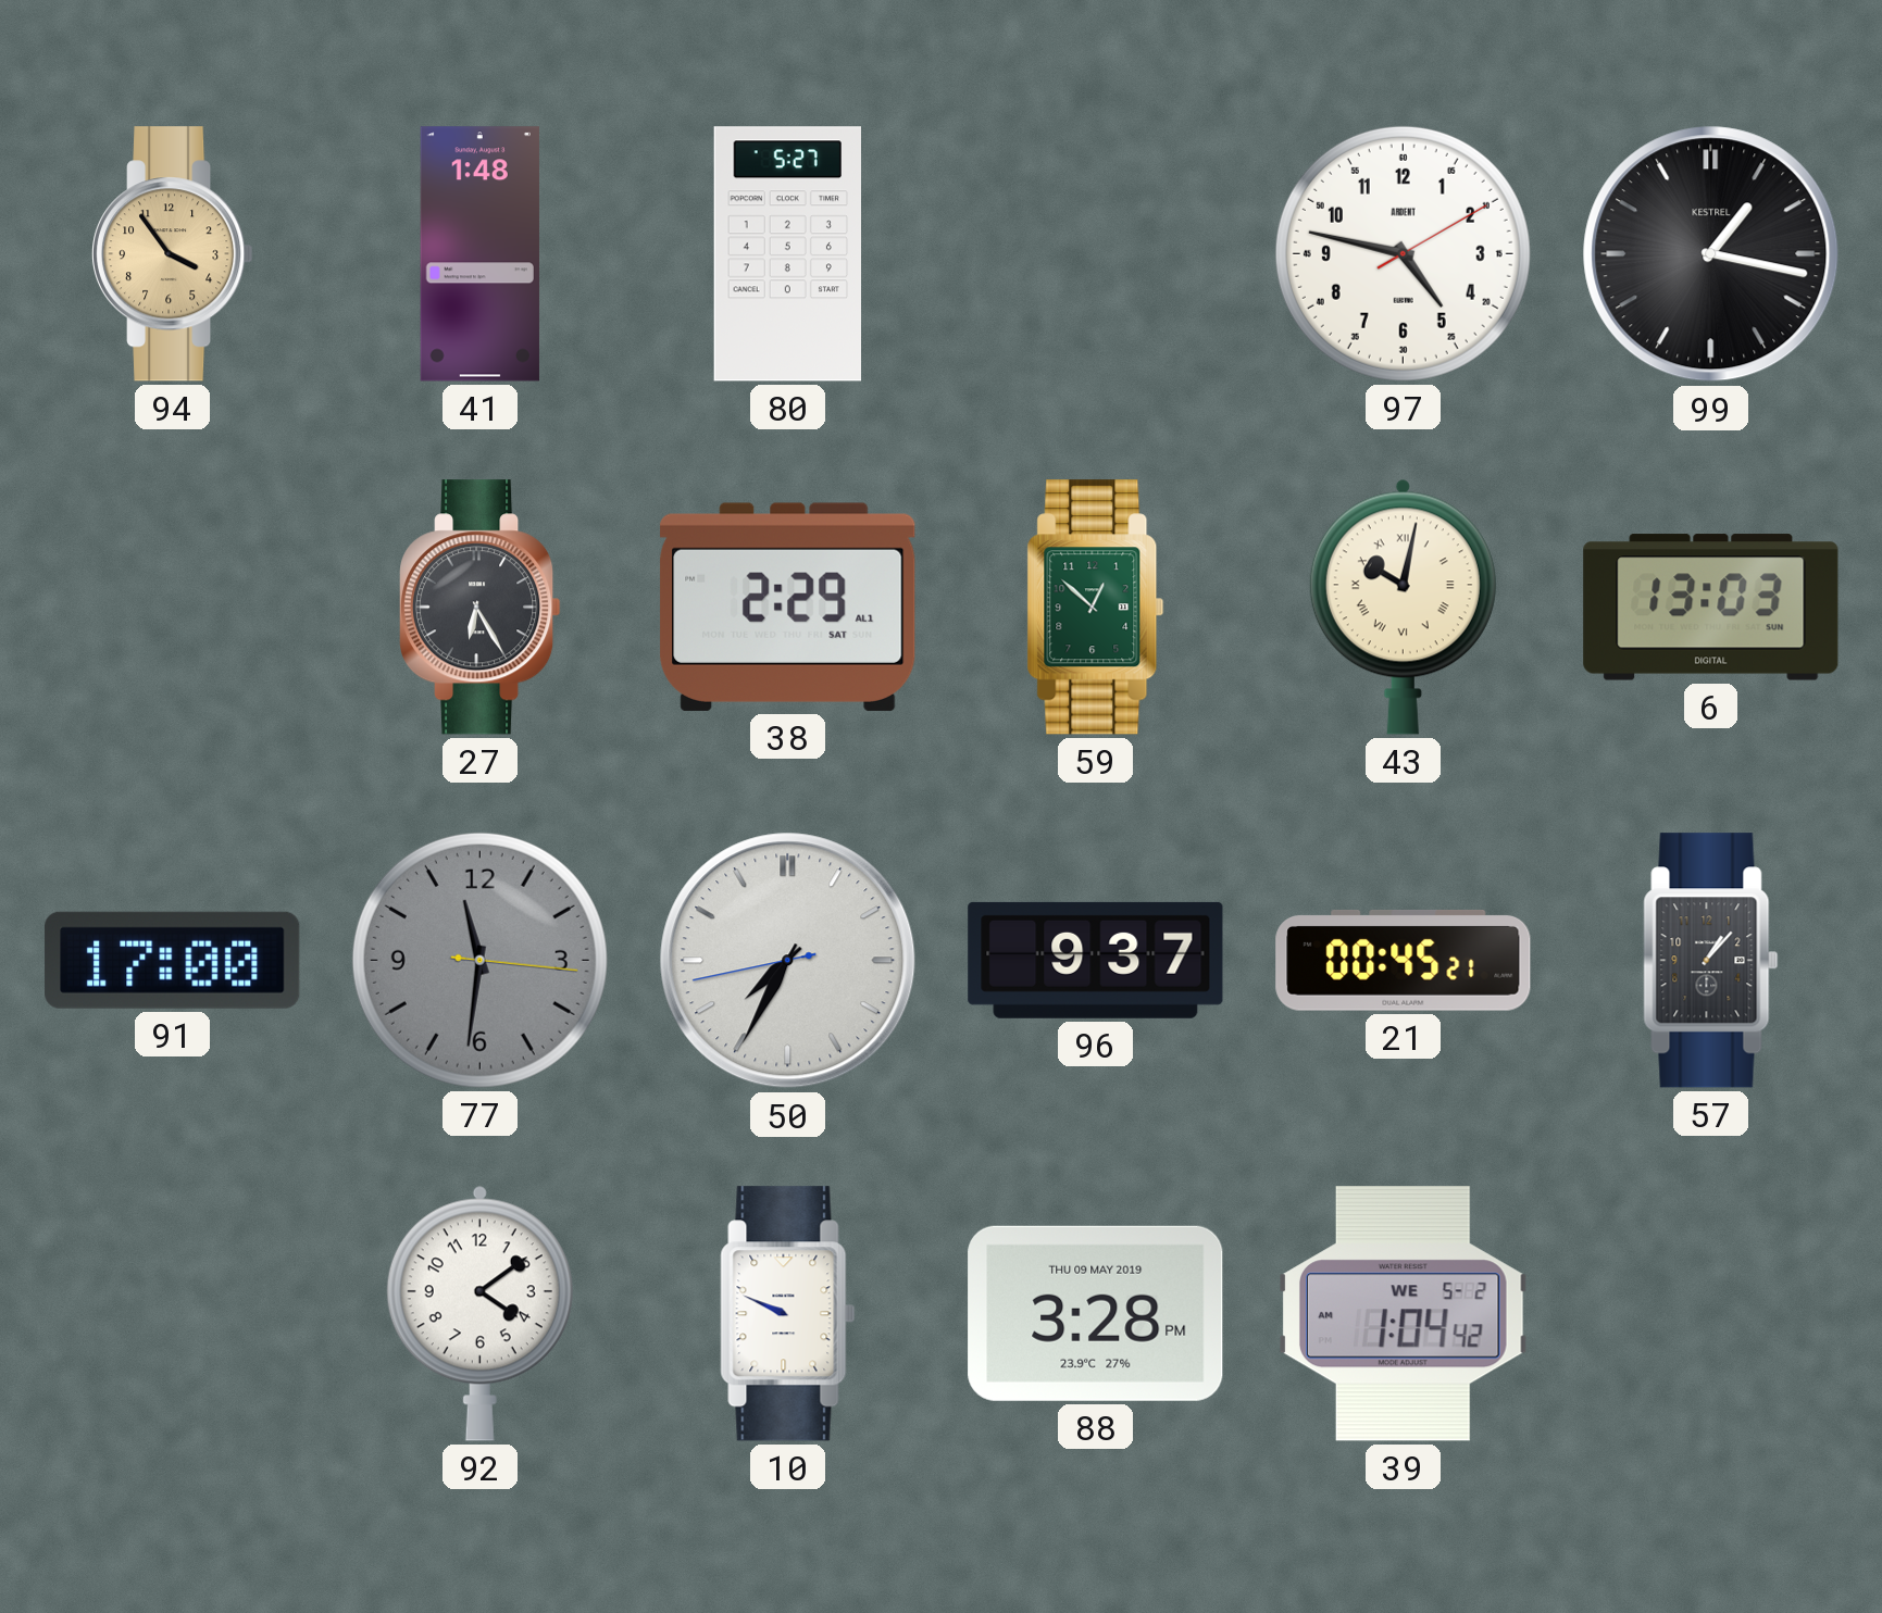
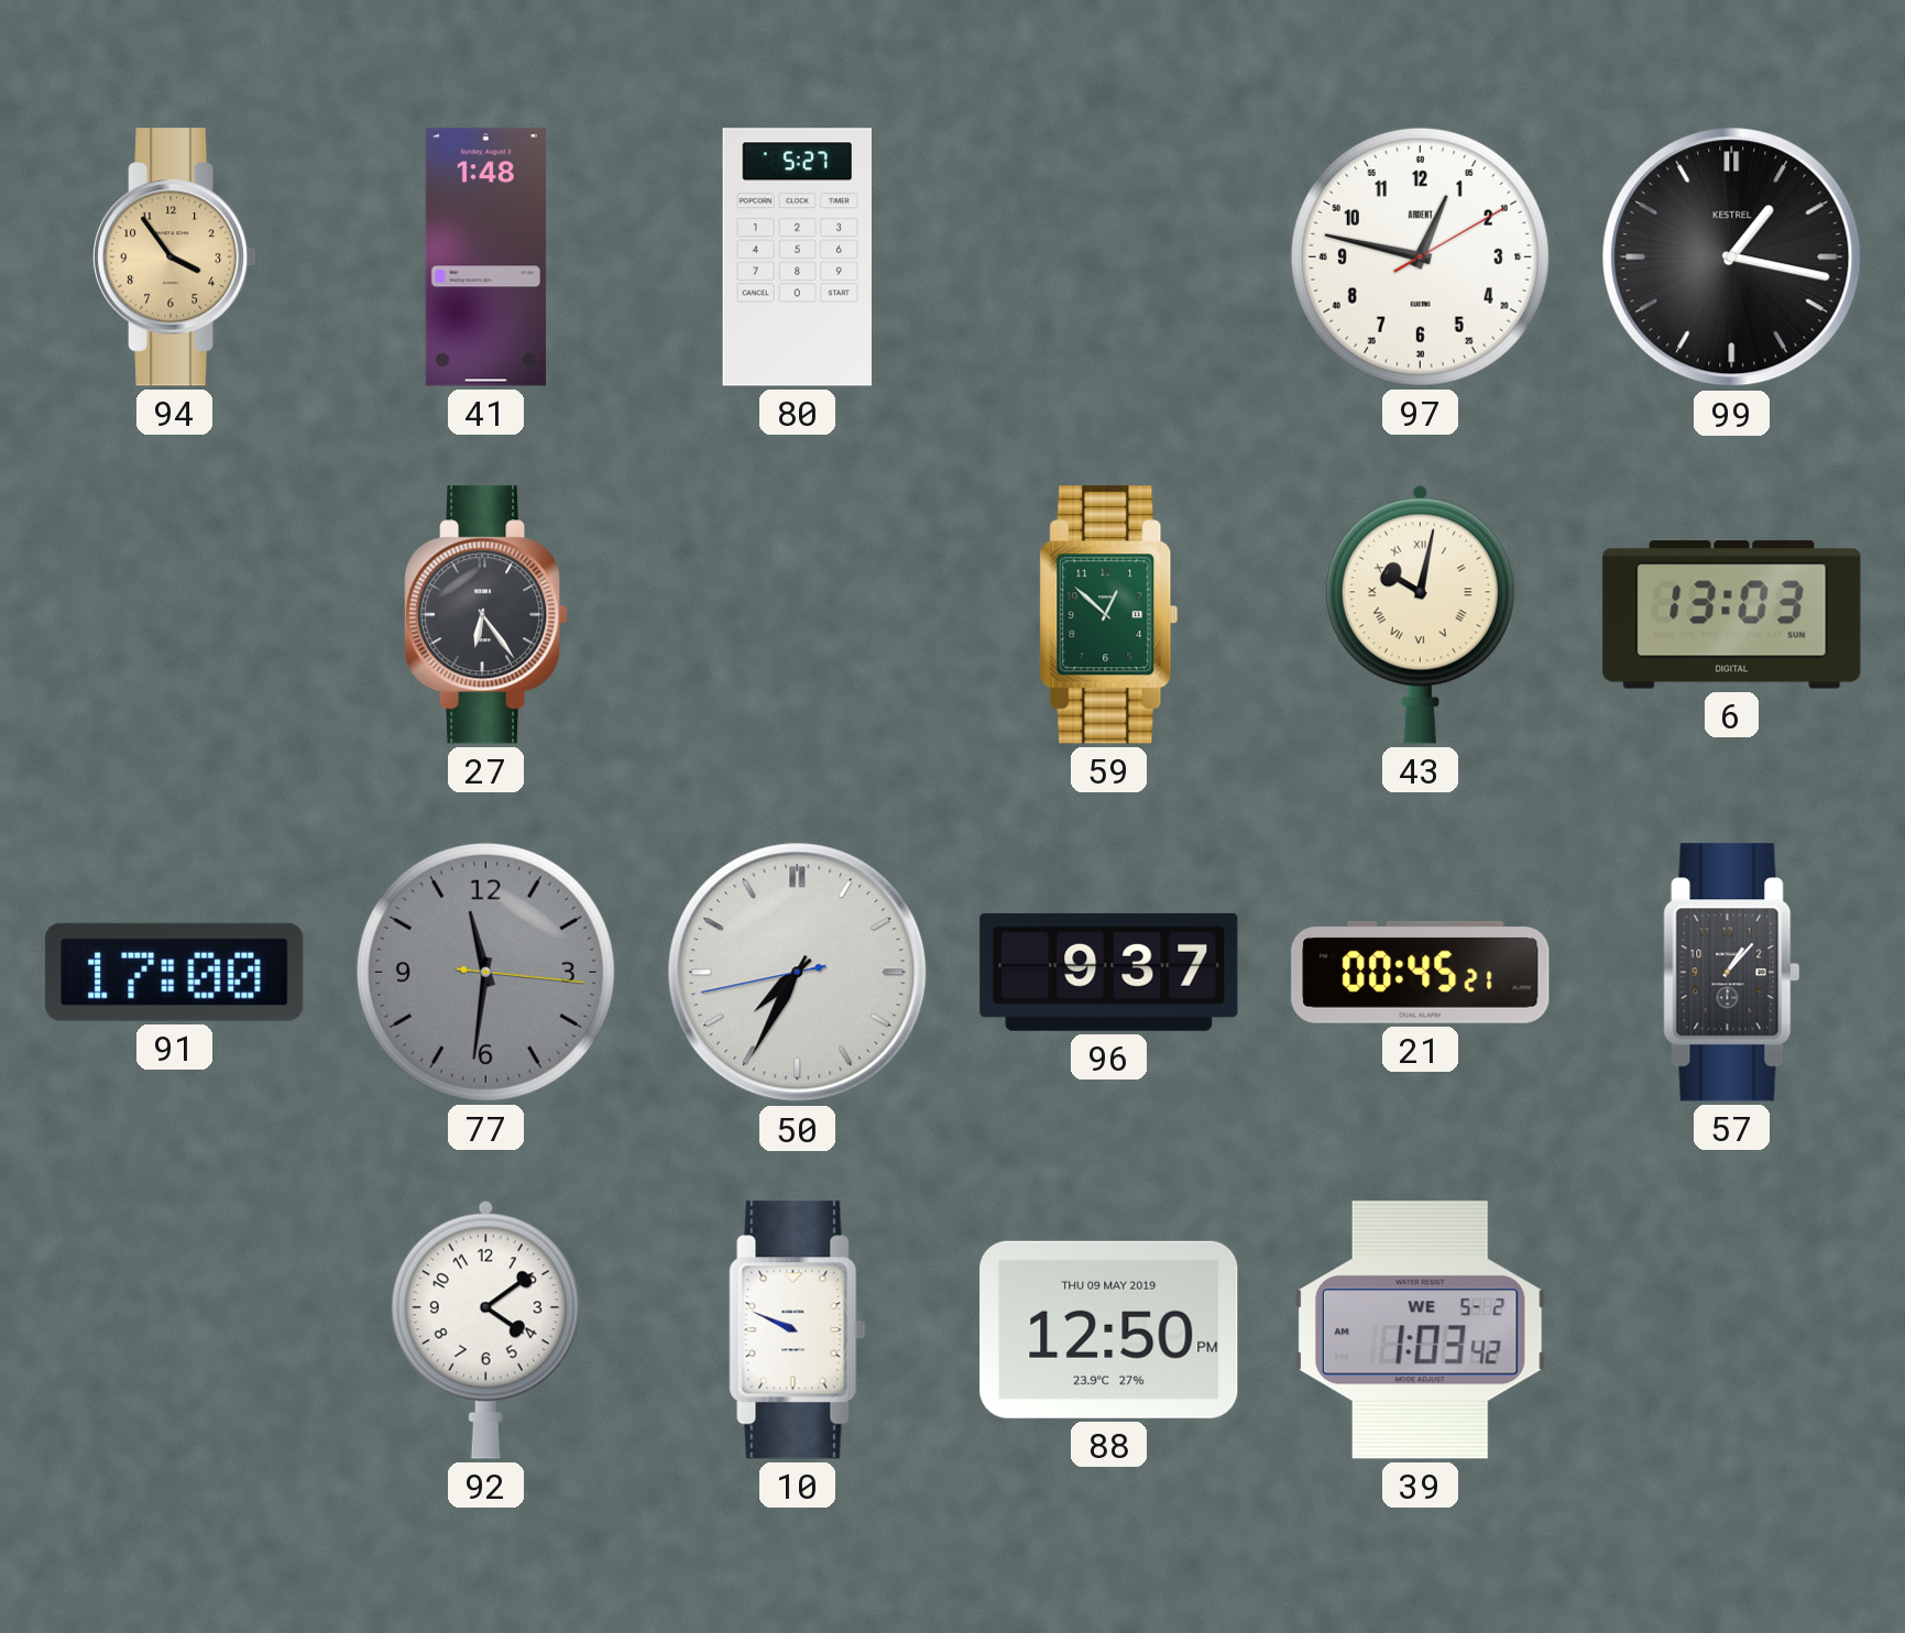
97: 4:47 -> 12:47
27: 6:25 -> 6:24
38: 2:29 -> none
88: 3:28 -> 12:50
39: 1:04 -> 1:03
